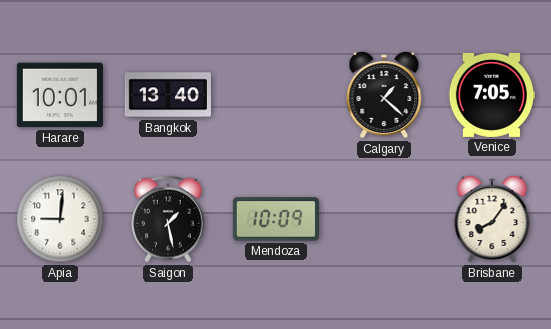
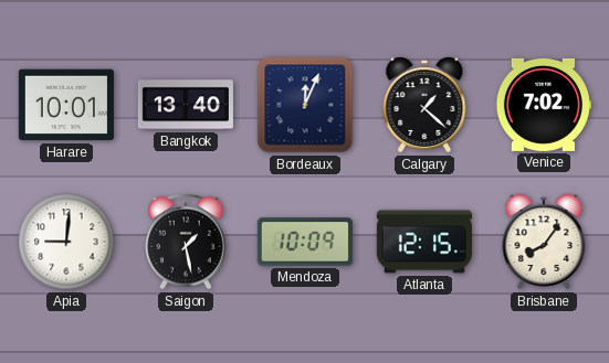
Bordeaux: none -> 12:04
Venice: 7:05 -> 7:02
Atlanta: none -> 12:15
